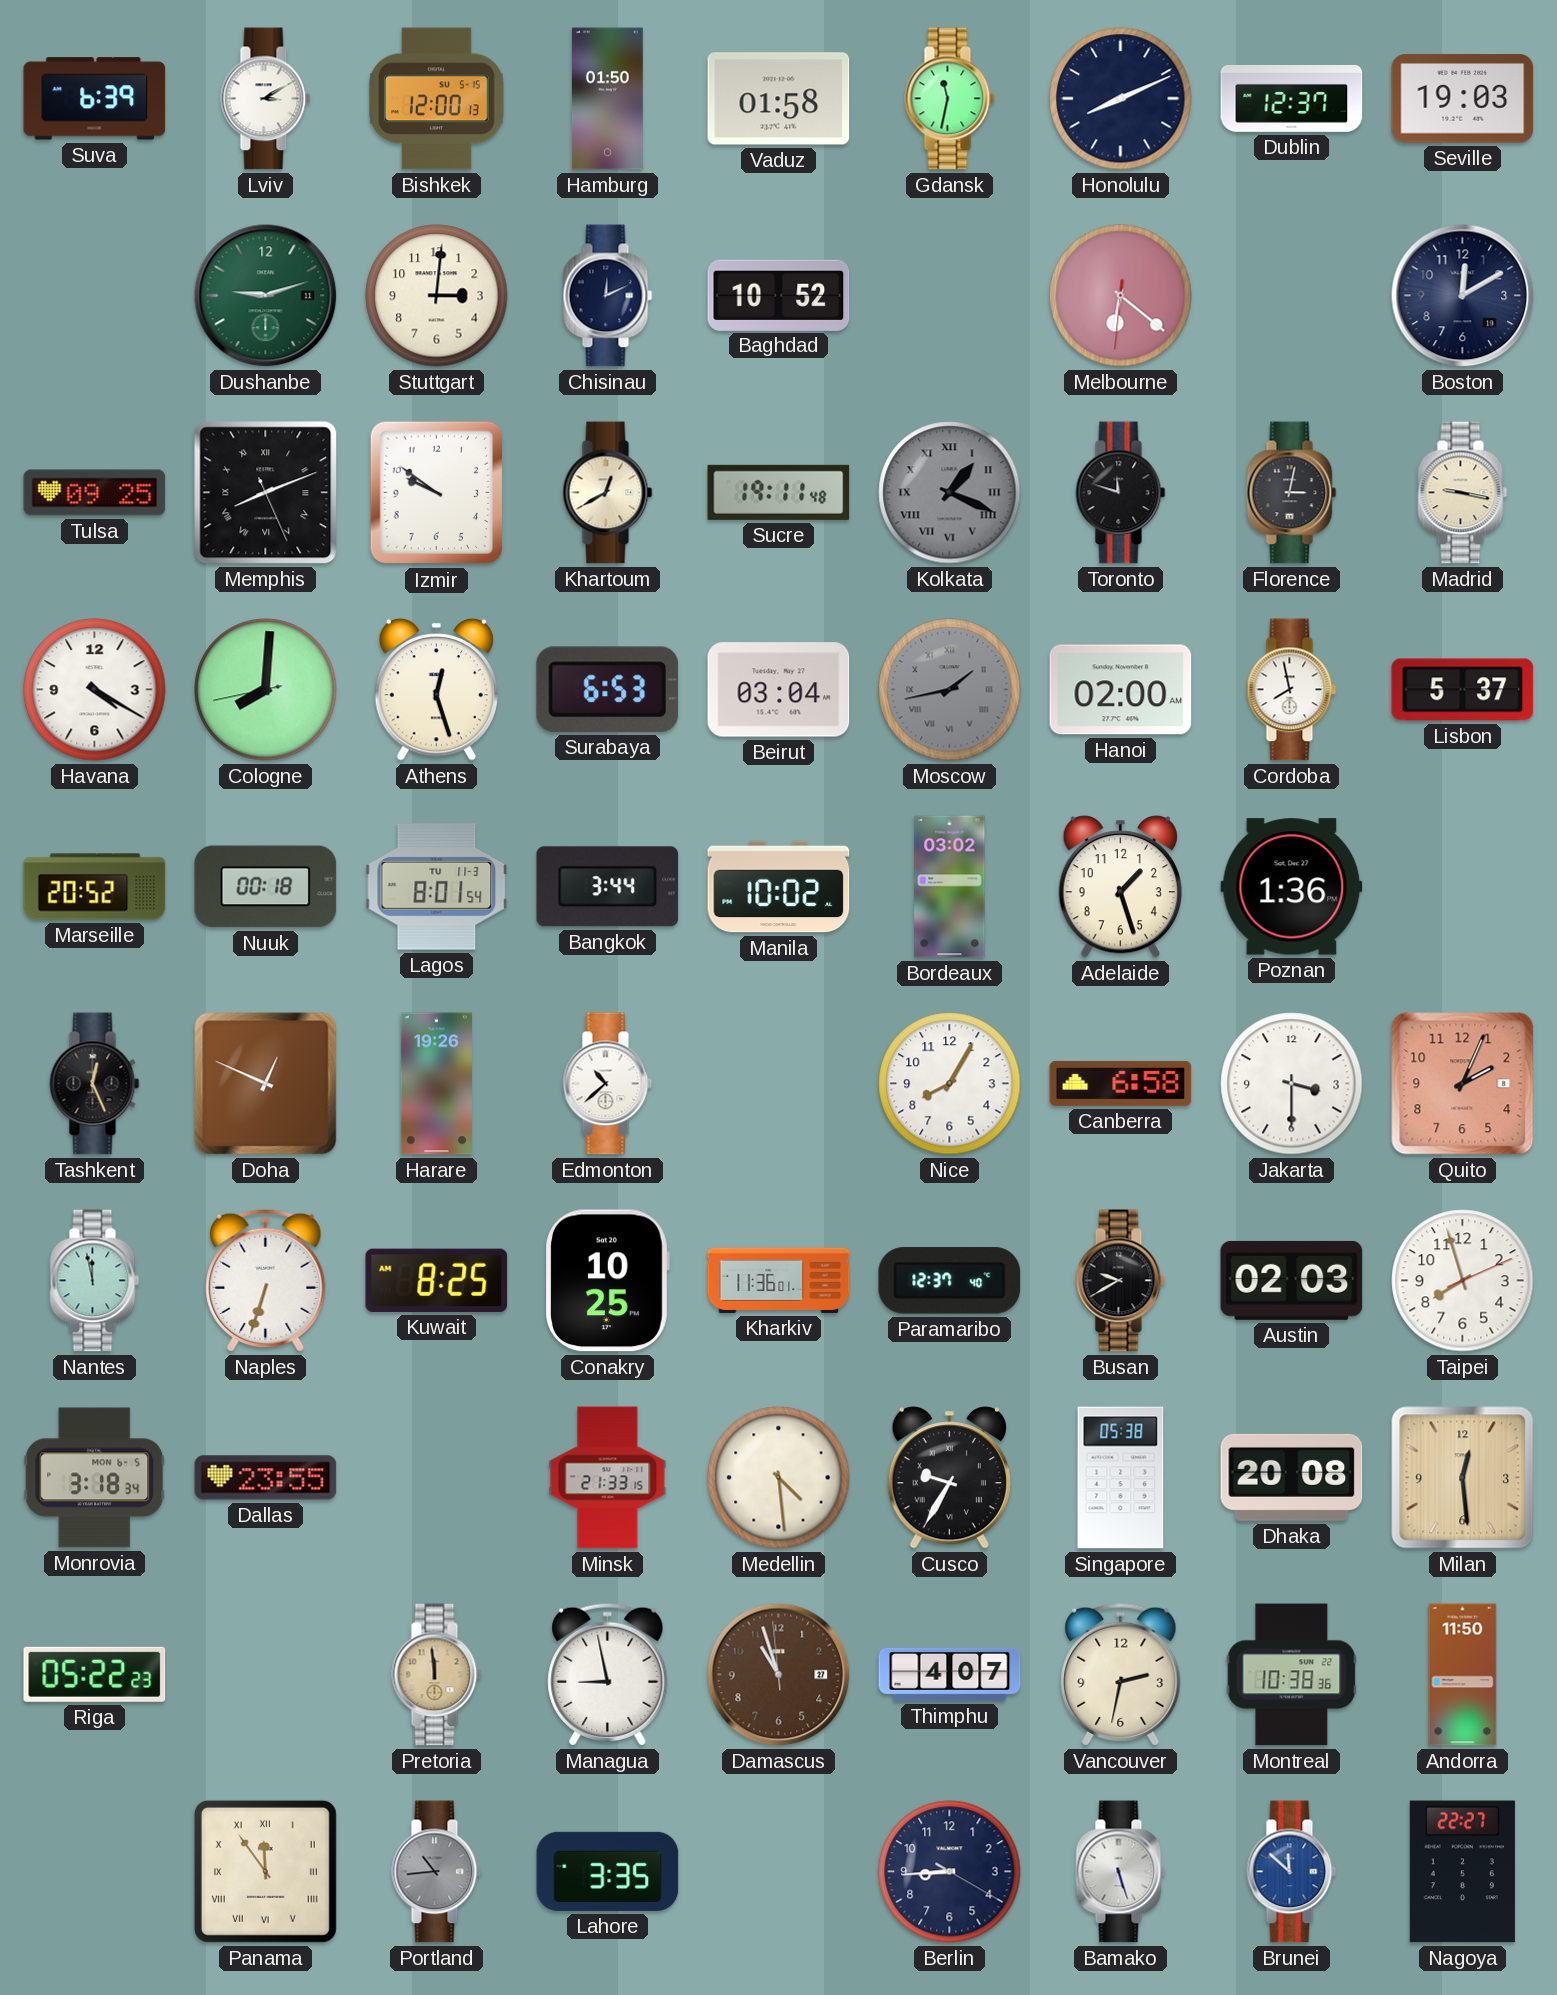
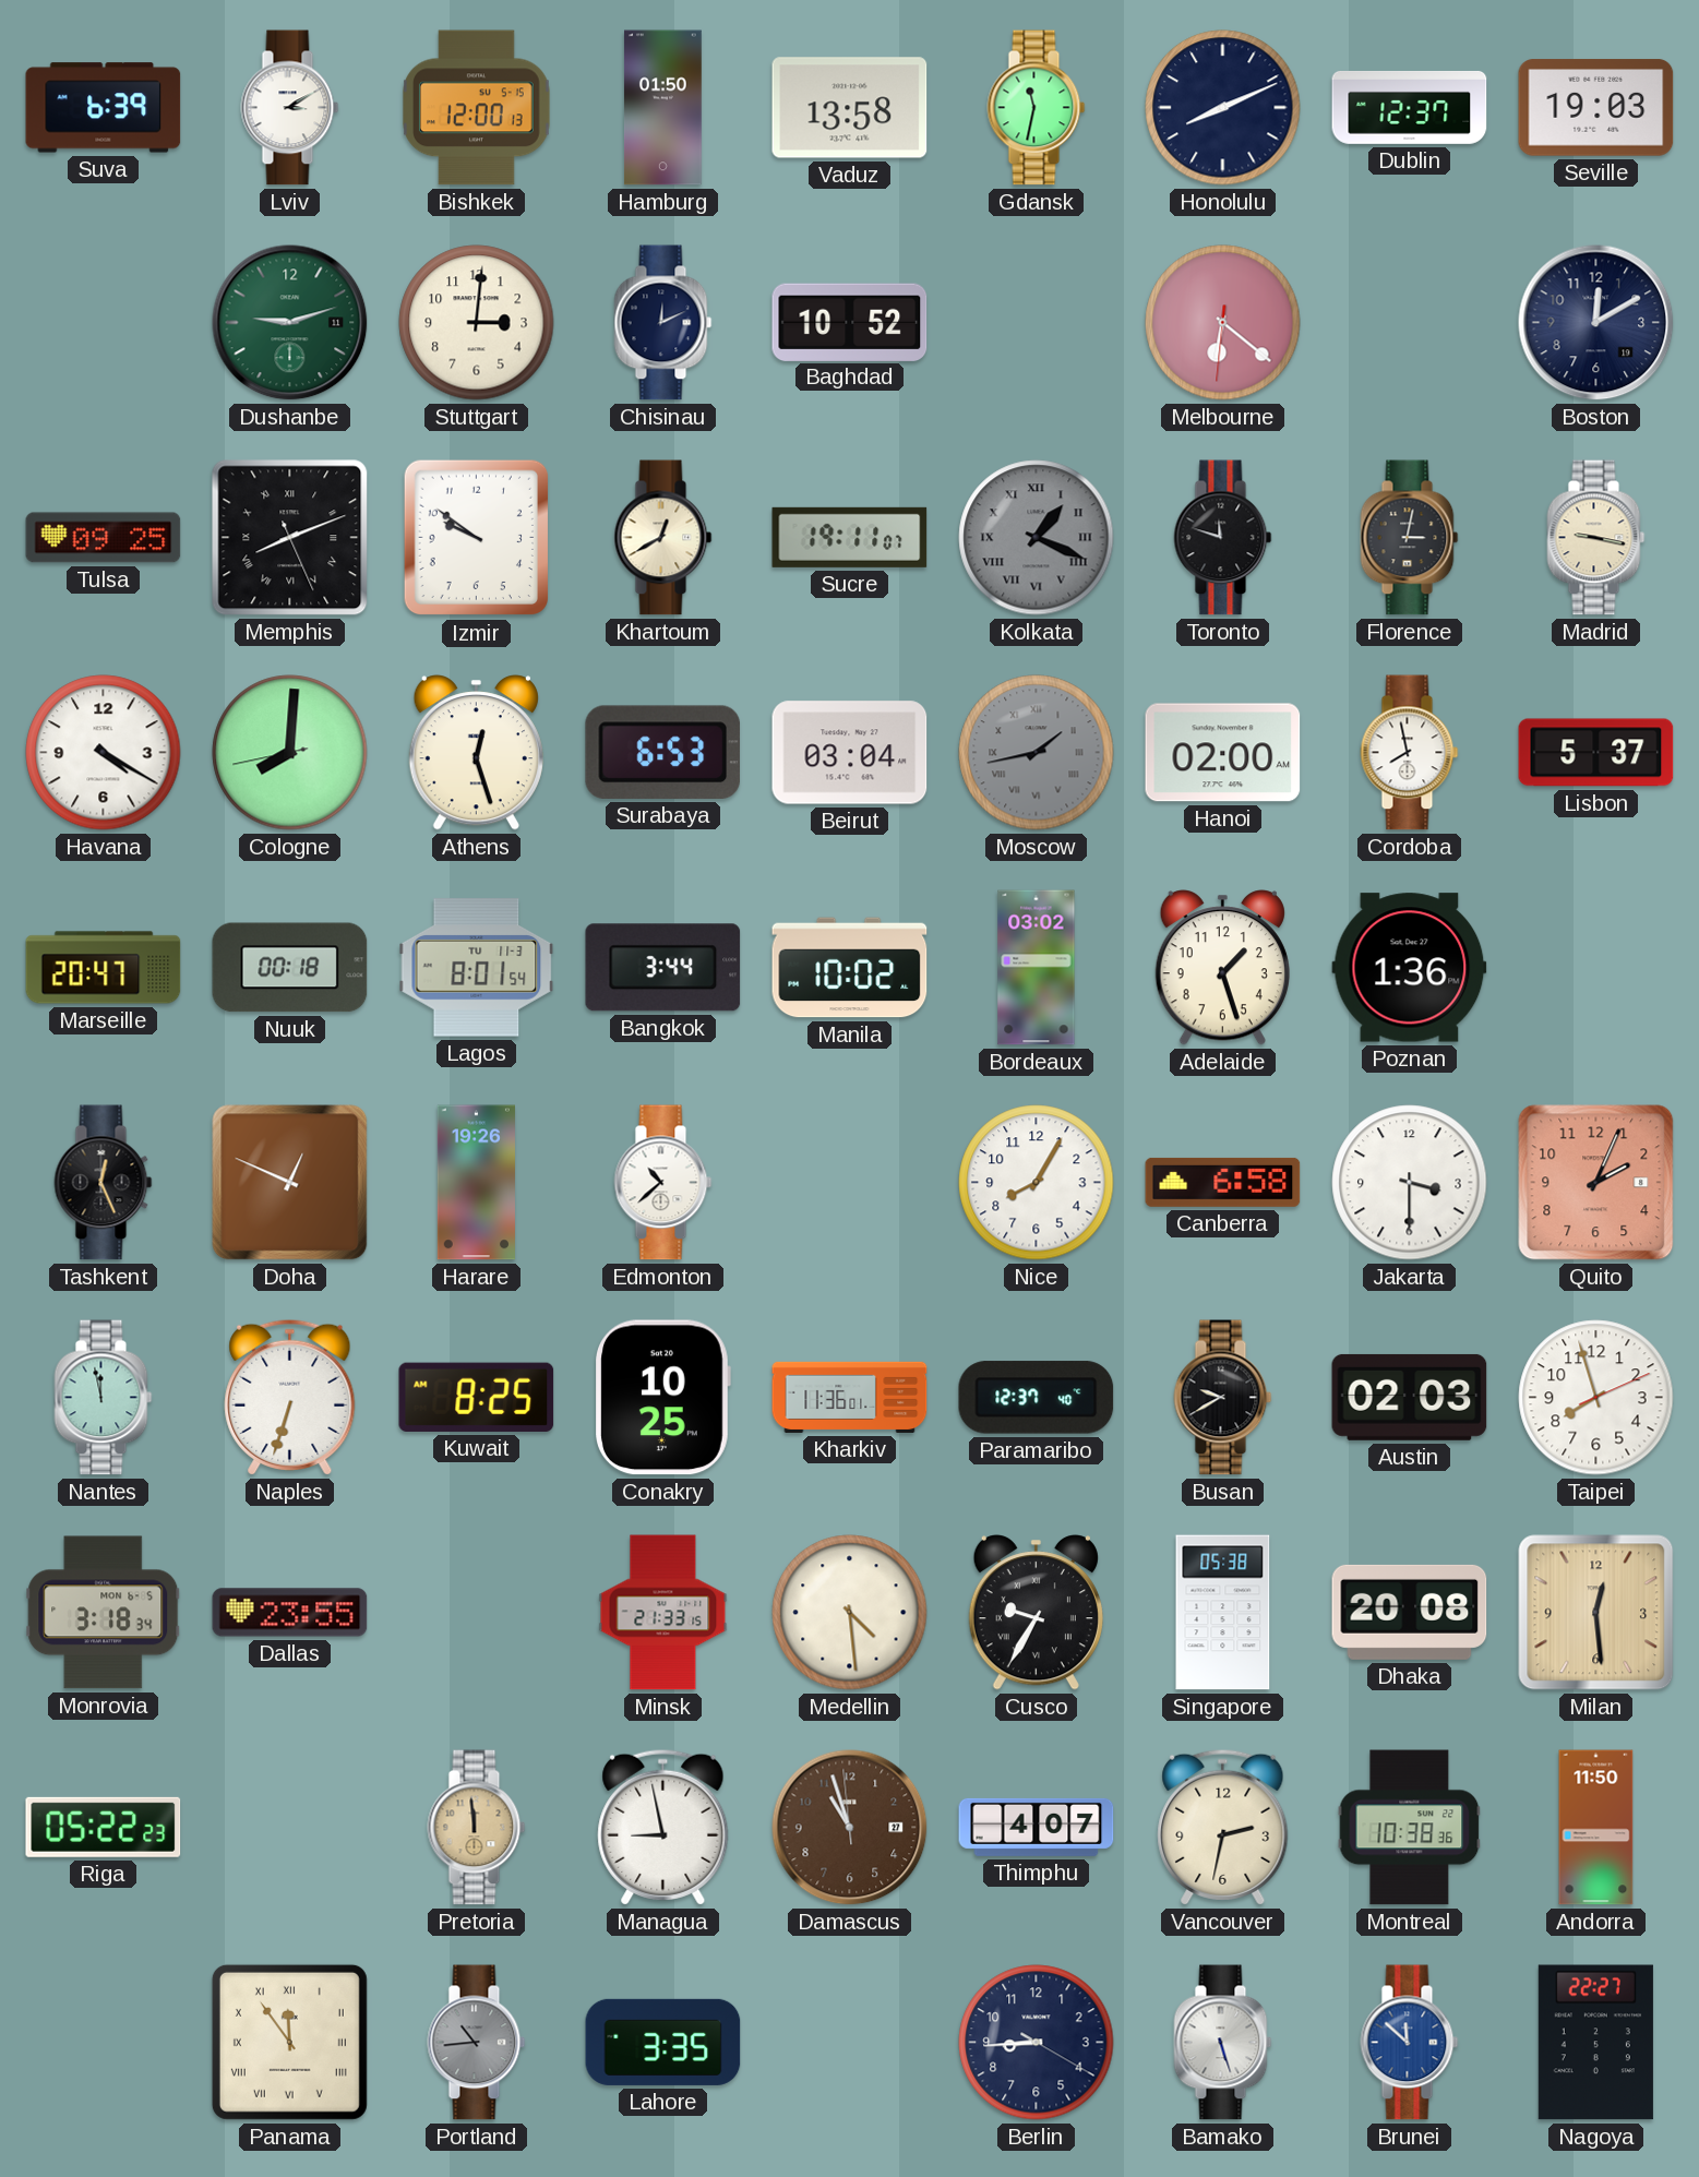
Vaduz: 01:58 -> 13:58
Sucre: 19:11:48 -> 19:11:07
Marseille: 20:52 -> 20:47
